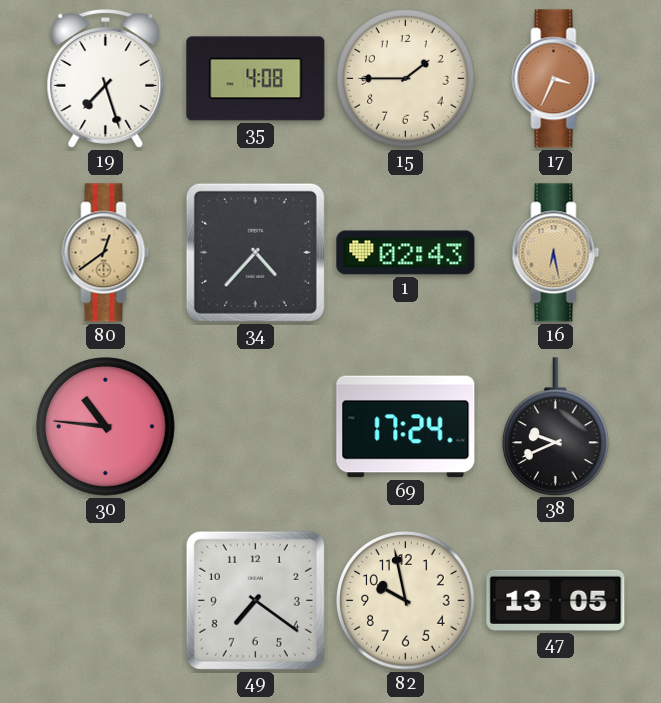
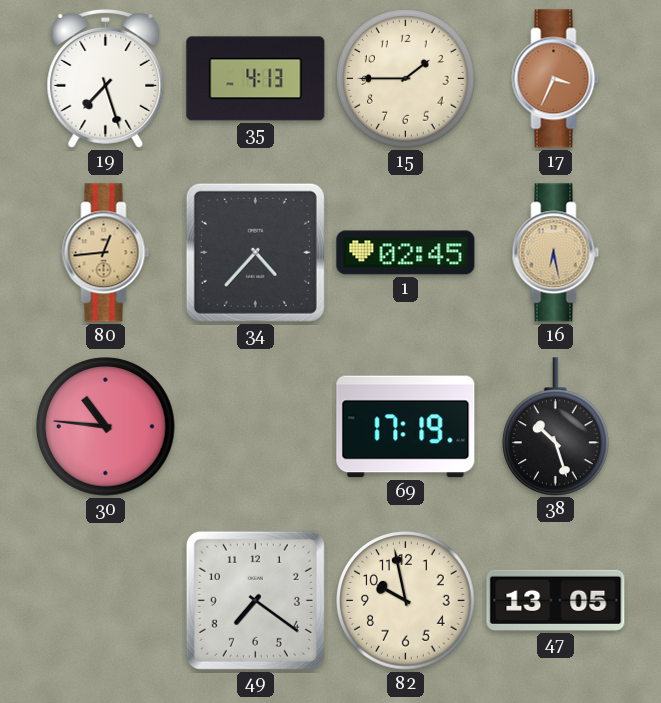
35: 4:08 -> 4:13
80: 12:39 -> 12:44
1: 02:43 -> 02:45
69: 17:24 -> 17:19
38: 9:41 -> 10:27
